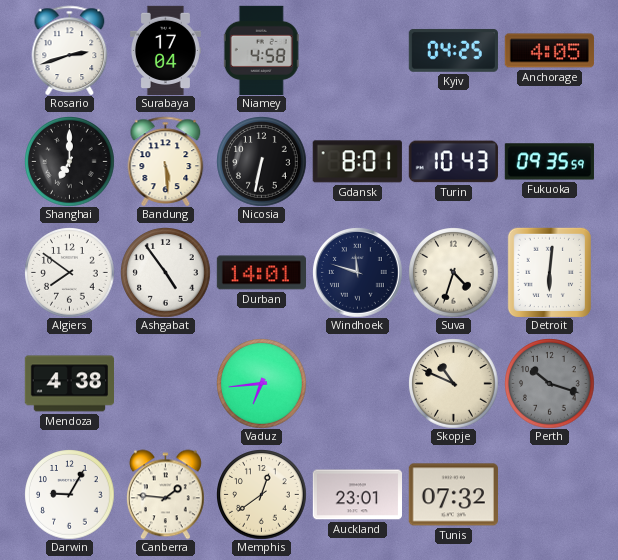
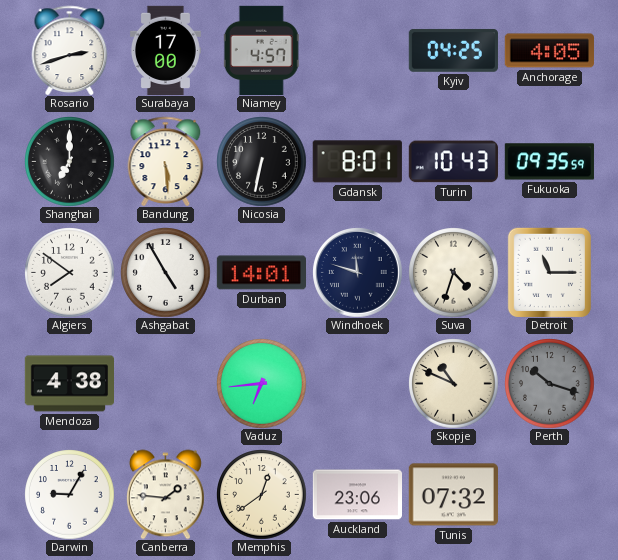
Surabaya: 17:04 -> 17:00
Niamey: 4:58 -> 4:57
Ashgabat: 4:54 -> 4:55
Detroit: 6:01 -> 11:15
Auckland: 23:01 -> 23:06
